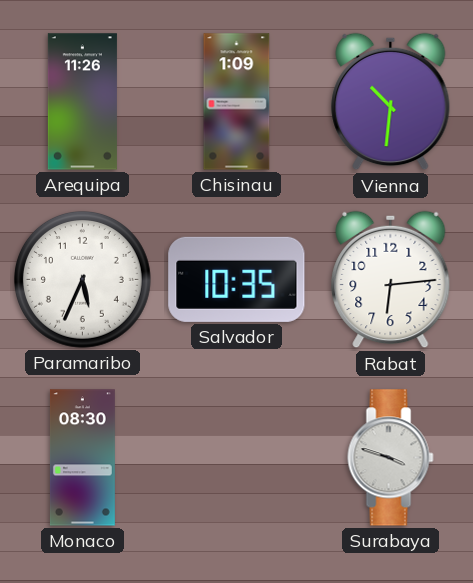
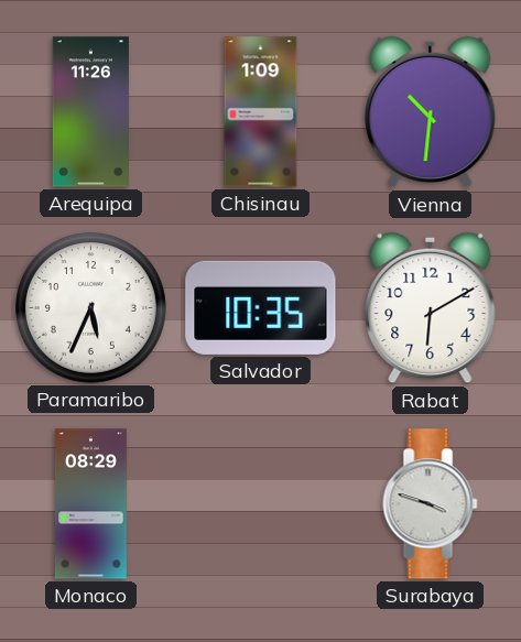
Rabat: 6:14 -> 6:10
Monaco: 08:30 -> 08:29
